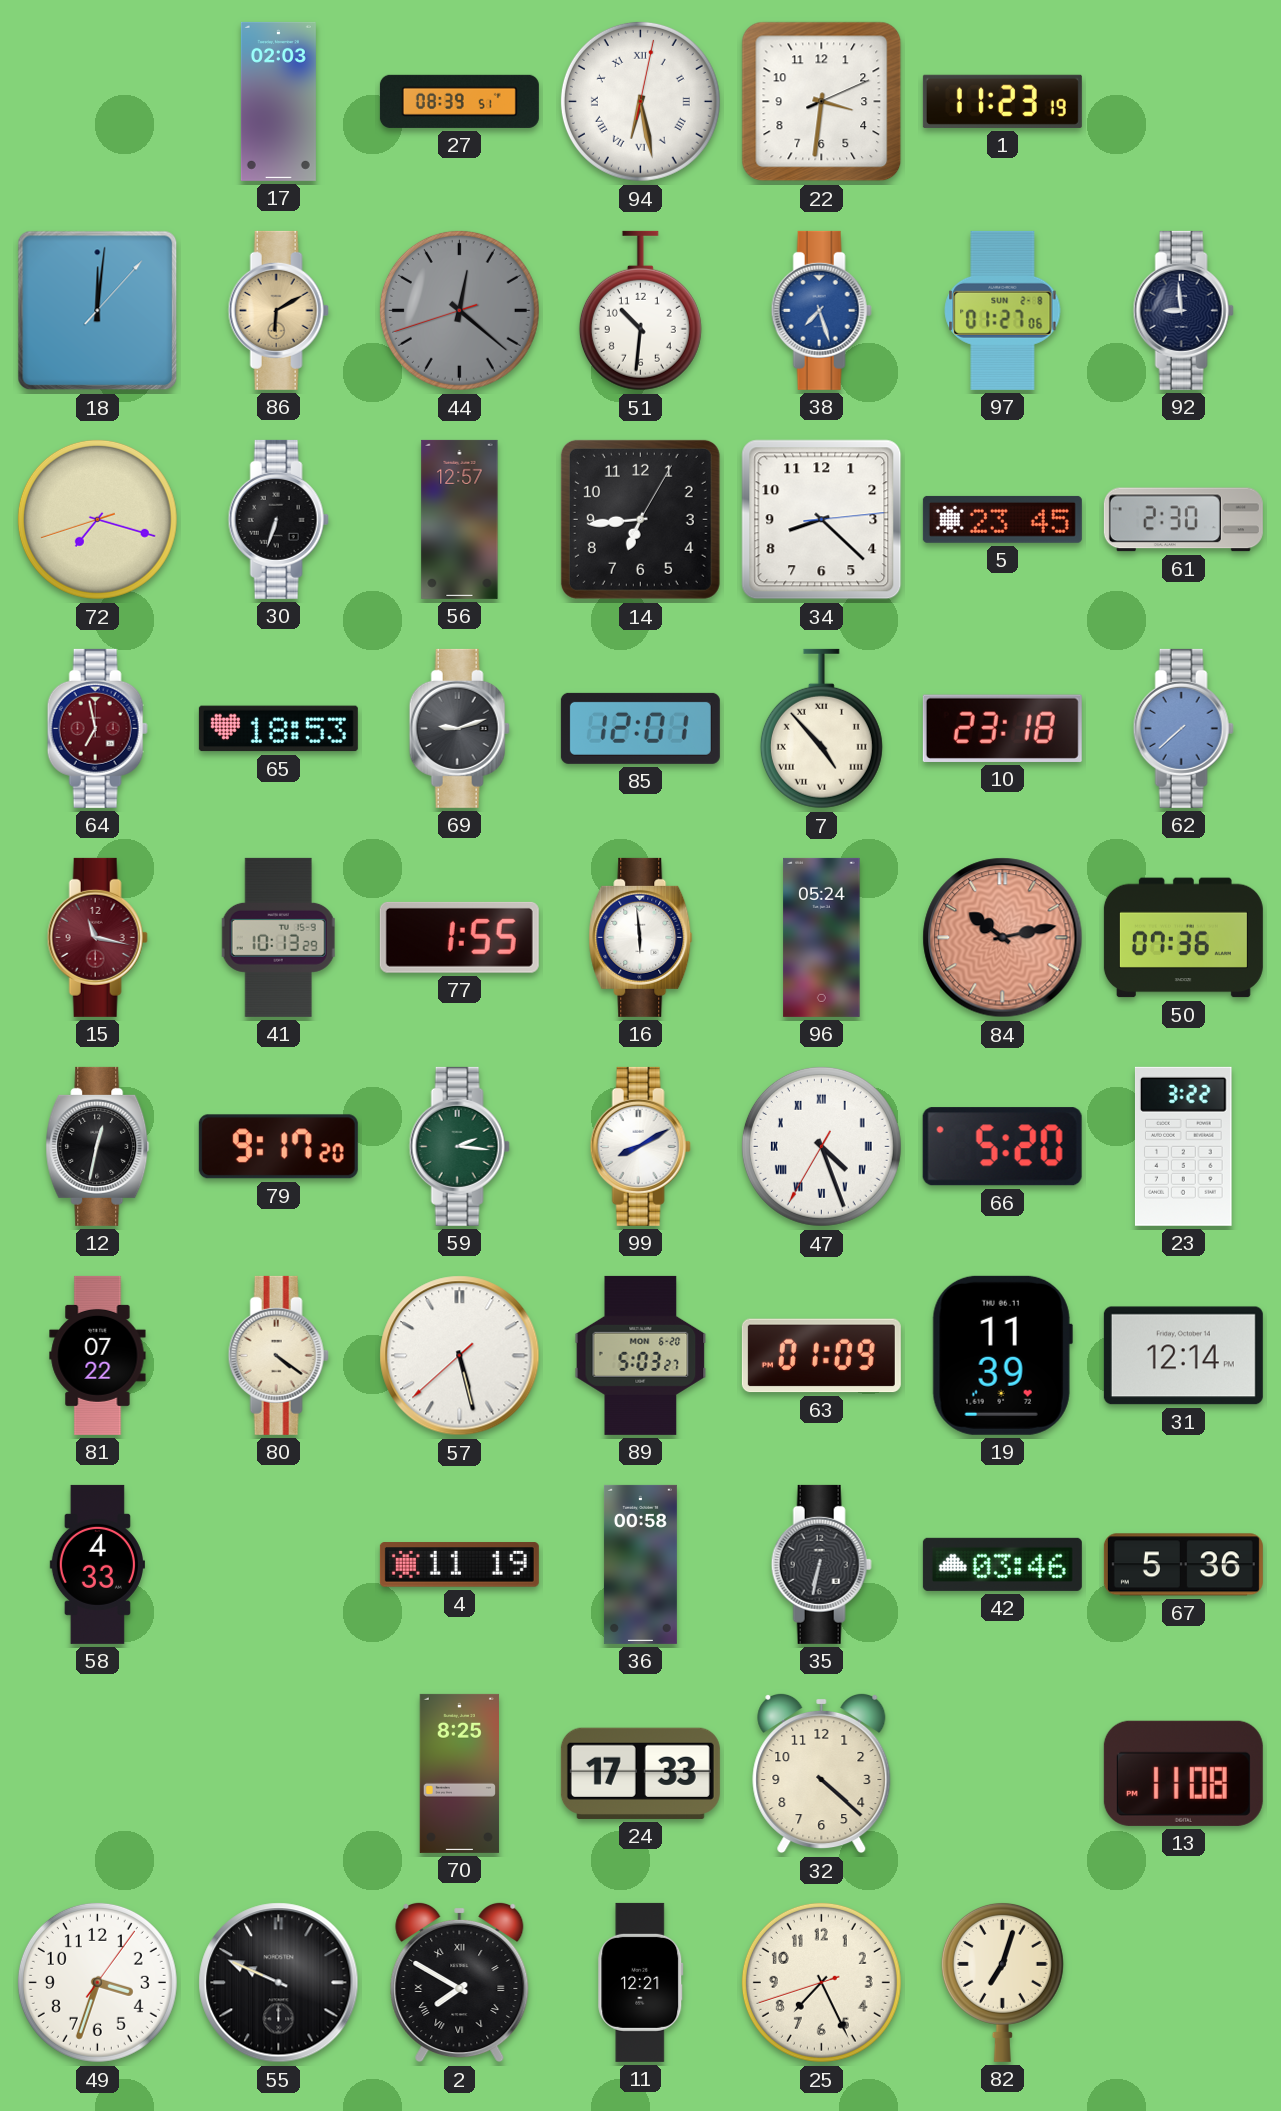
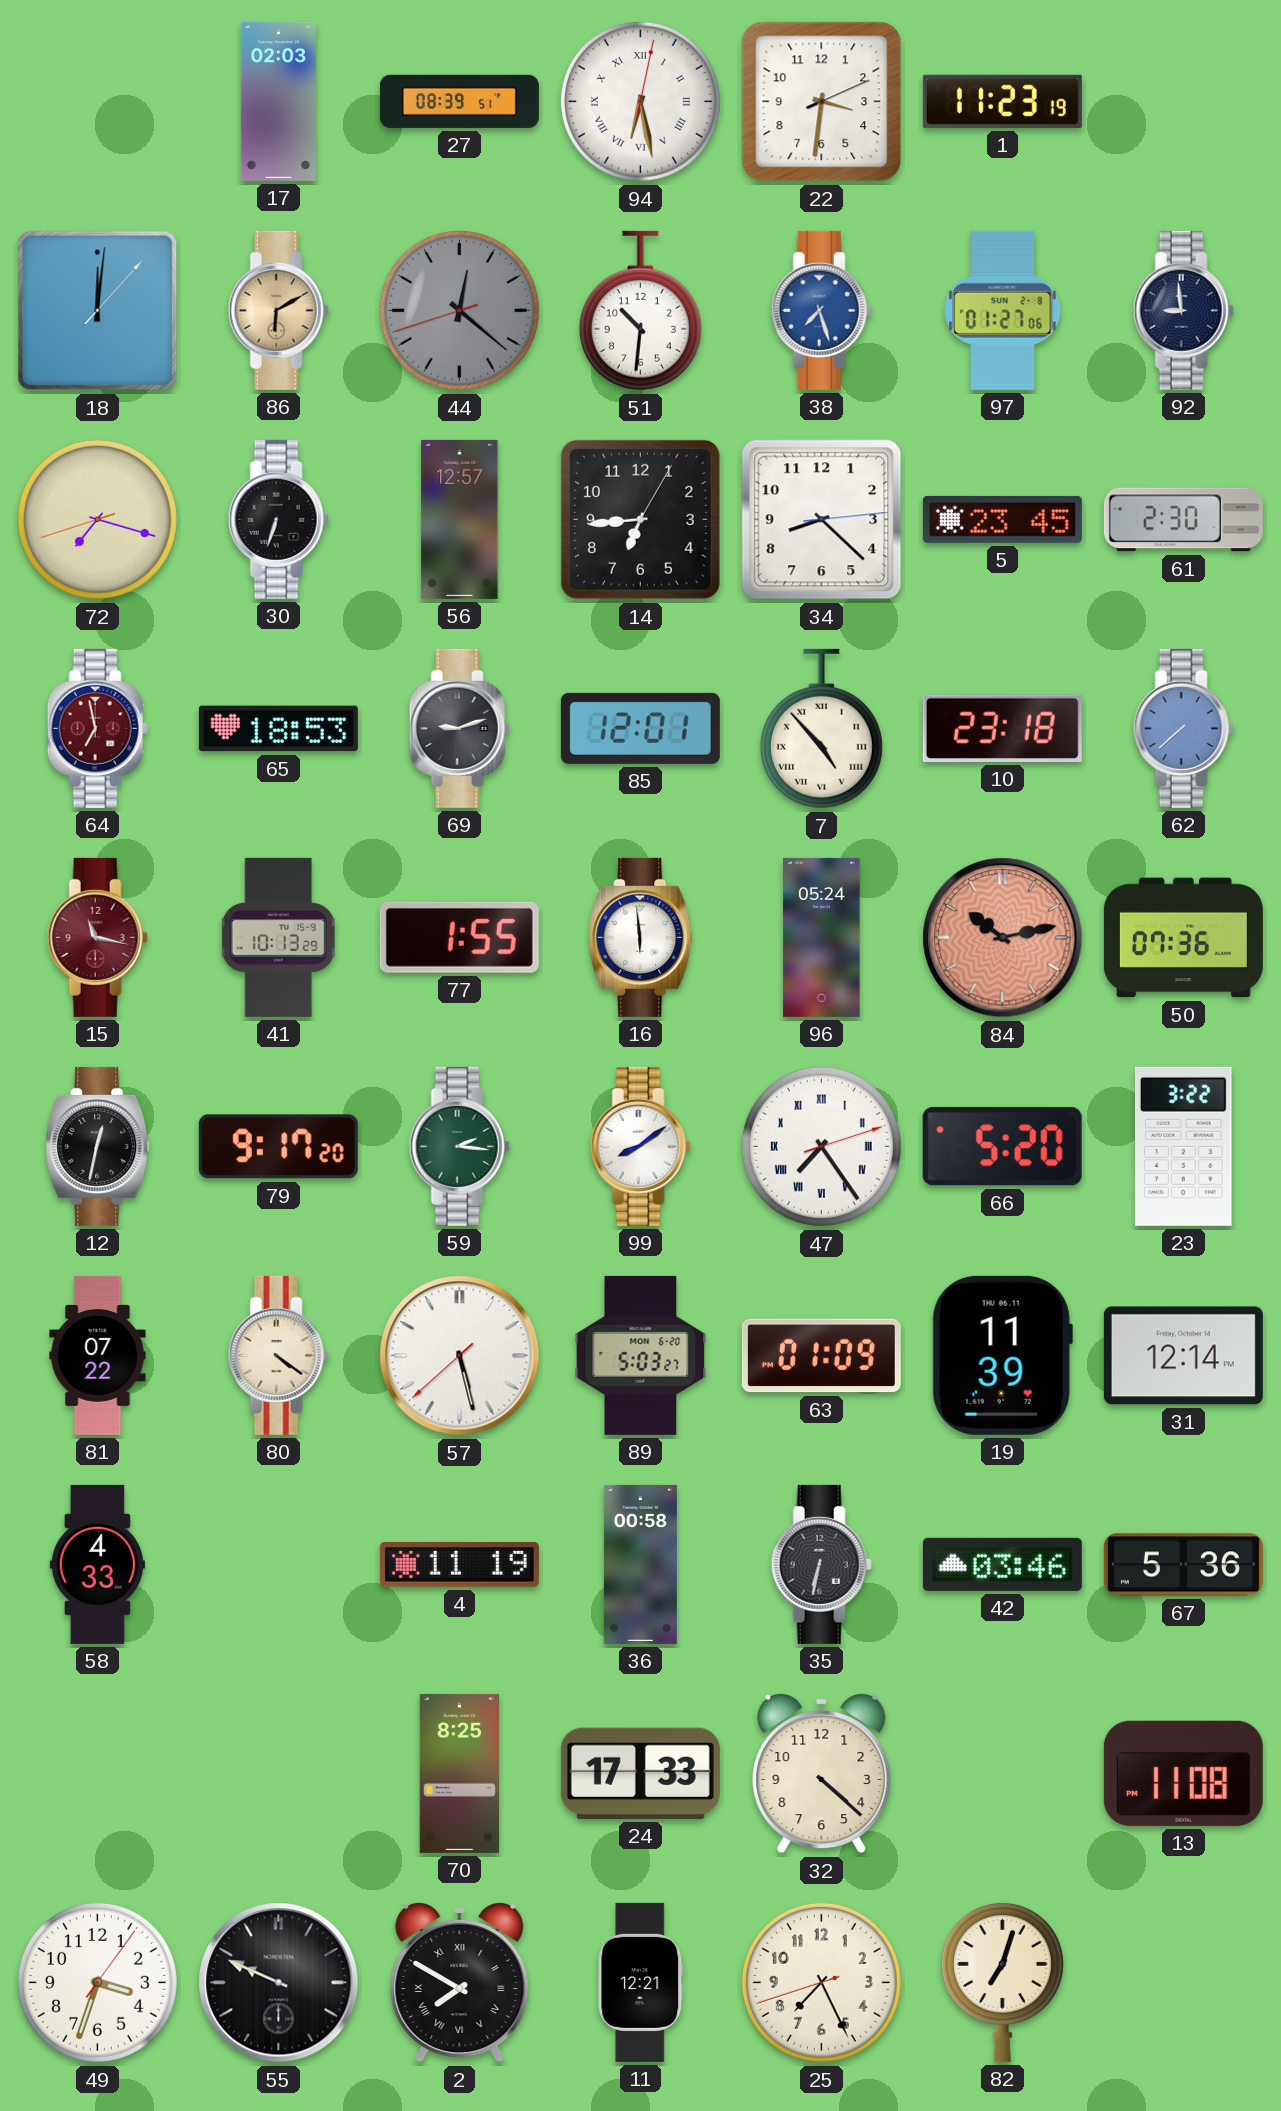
99: 8:10 -> 8:09
47: 4:26 -> 7:24
